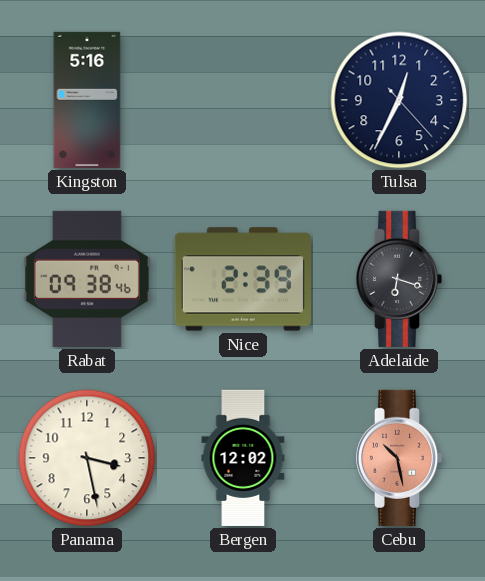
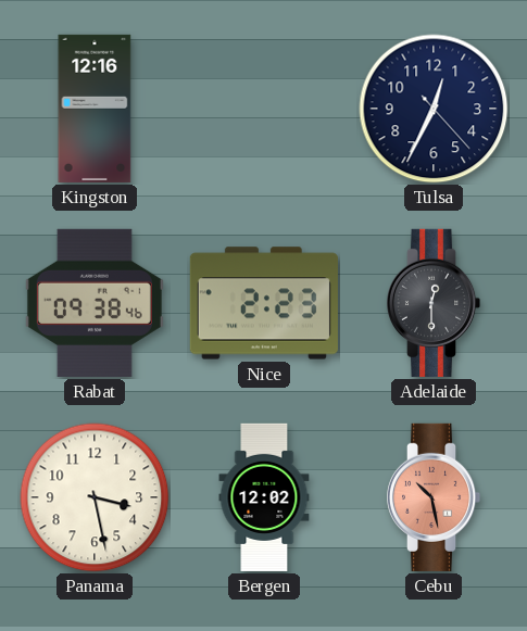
Kingston: 5:16 -> 12:16
Nice: 2:39 -> 2:23
Adelaide: 6:18 -> 12:30
